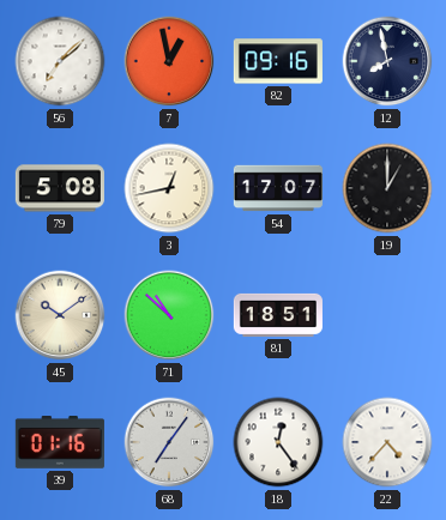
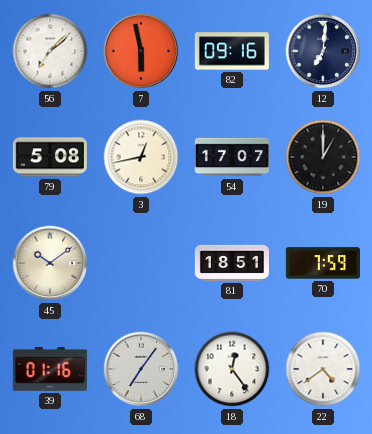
7: 12:58 -> 5:58
12: 7:58 -> 7:01
71: 10:52 -> none
70: none -> 7:59
22: 4:37 -> 4:39
